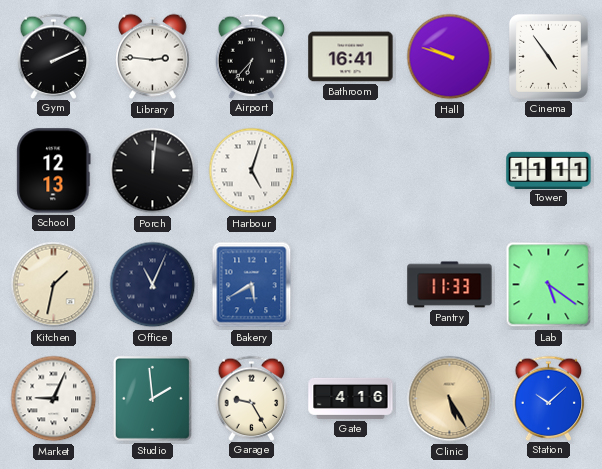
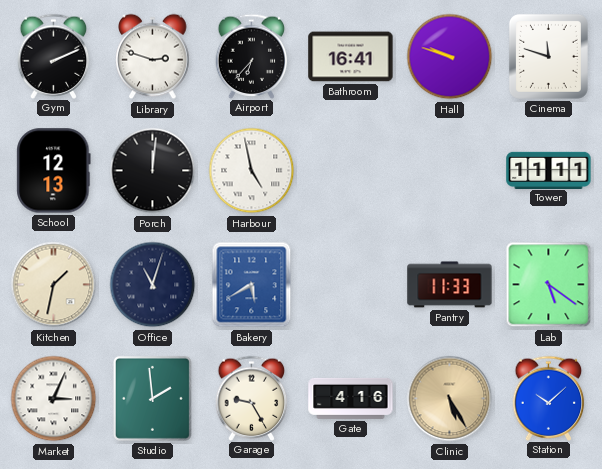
Library: 2:46 -> 2:48
Cinema: 4:54 -> 11:48
Harbour: 5:03 -> 4:58
Office: 11:04 -> 11:03
Market: 9:04 -> 3:04
